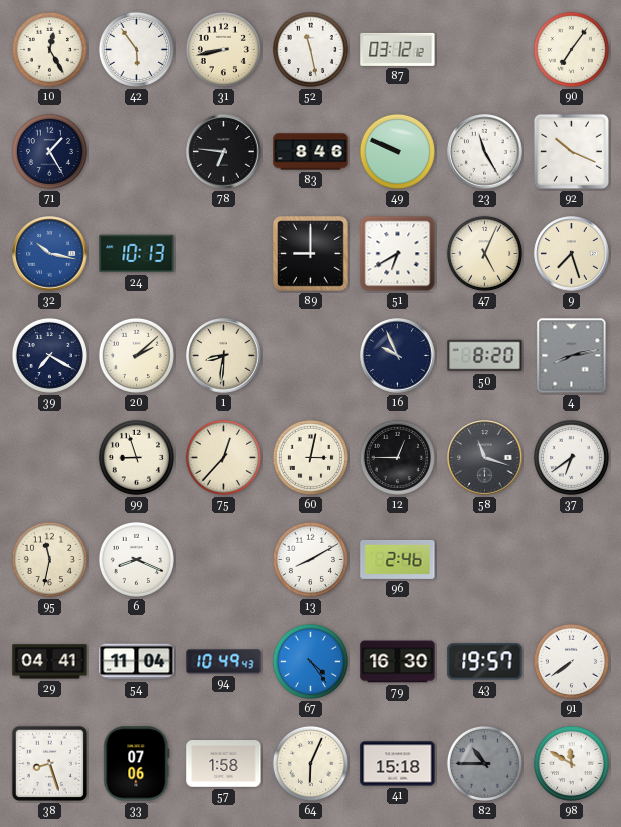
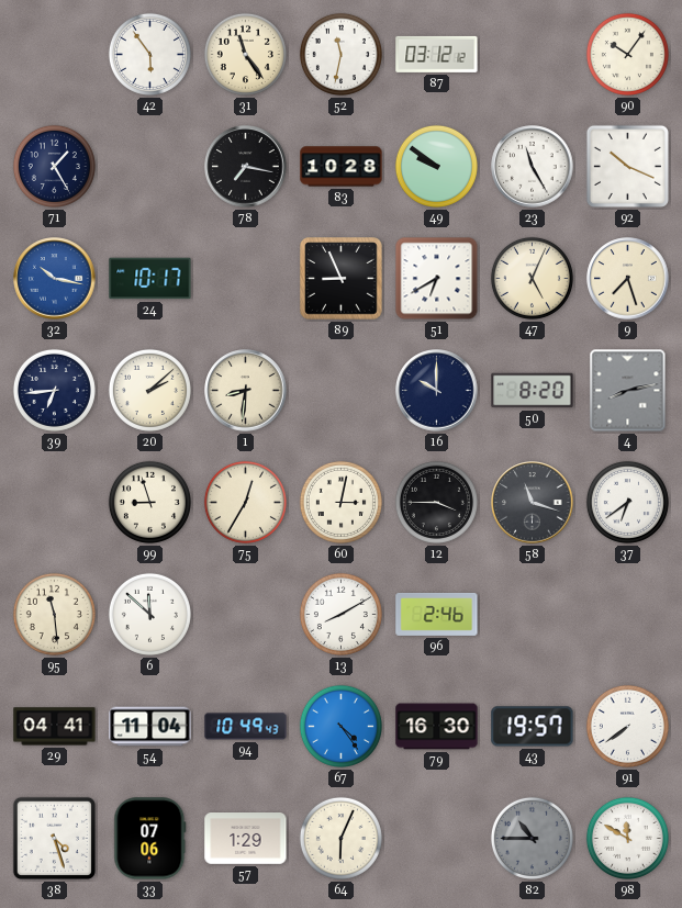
10: 12:25 -> none
31: 8:43 -> 11:24
52: 11:28 -> 11:32
90: 7:06 -> 10:06
78: 6:46 -> 7:17
83: 8:46 -> 10:28
49: 9:49 -> 9:51
24: 10:13 -> 10:17
89: 9:00 -> 8:56
39: 7:20 -> 6:44
16: 9:56 -> 10:00
75: 12:37 -> 12:35
12: 12:45 -> 3:45
95: 11:32 -> 11:29
6: 8:19 -> 11:52
38: 8:27 -> 4:27
57: 1:58 -> 1:29
41: 15:18 -> none
